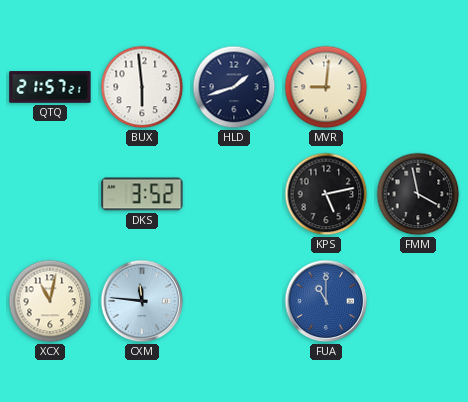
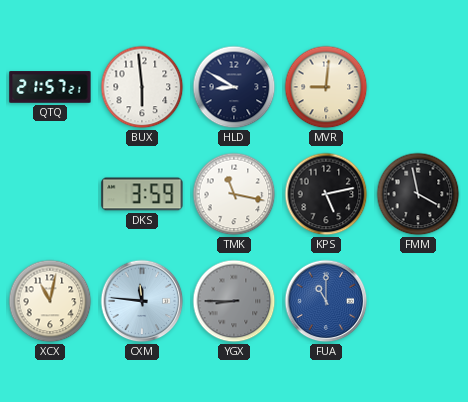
HLD: 1:42 -> 8:50
DKS: 3:52 -> 3:59
TMK: none -> 11:17
YGX: none -> 8:45
